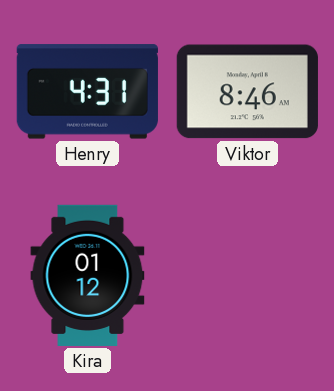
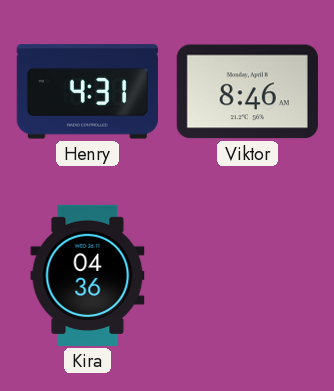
Kira: 01:12 -> 04:36
